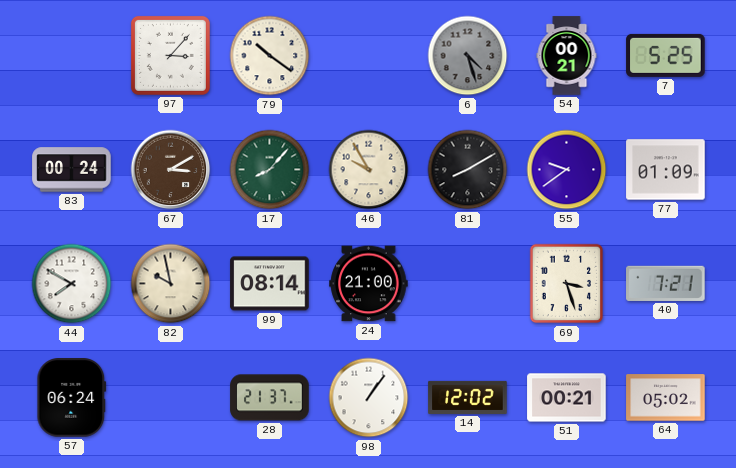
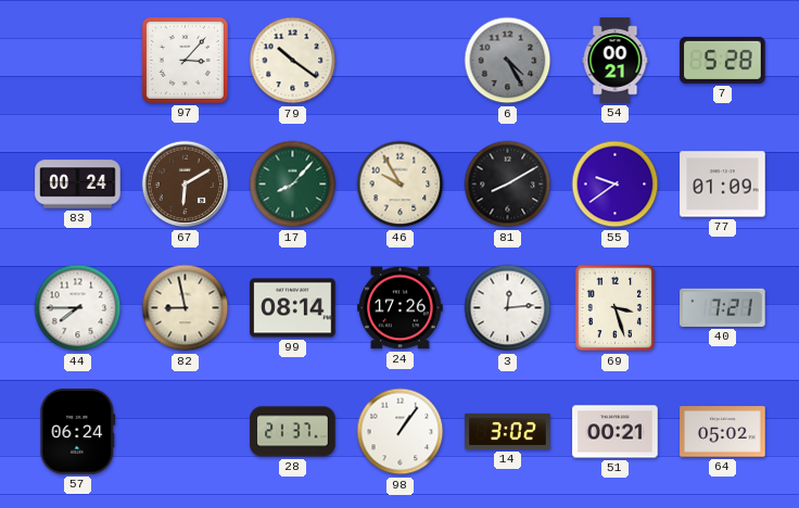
6: 4:27 -> 4:25
7: 5:25 -> 5:28
67: 3:10 -> 6:10
44: 7:50 -> 7:45
82: 9:58 -> 8:58
24: 21:00 -> 17:26
3: none -> 12:14
14: 12:02 -> 3:02
